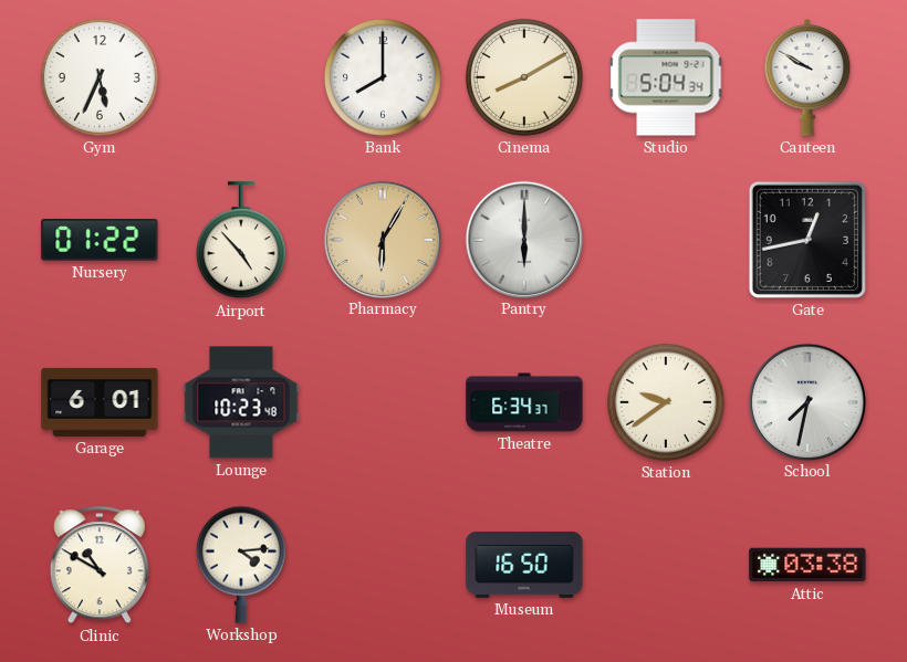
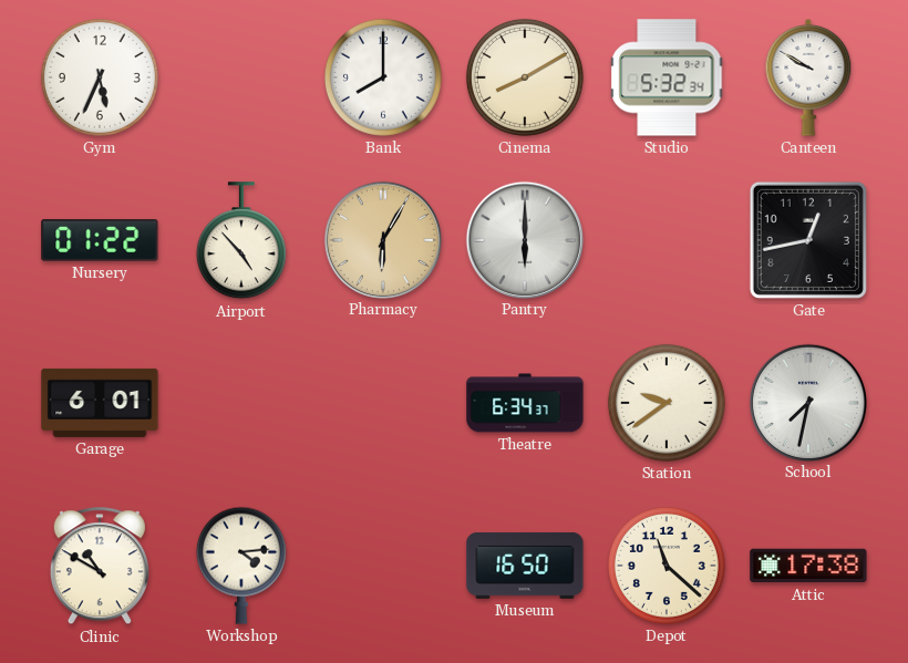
Studio: 5:04 -> 5:32
Lounge: 10:23 -> none
Depot: none -> 11:22
Attic: 03:38 -> 17:38
